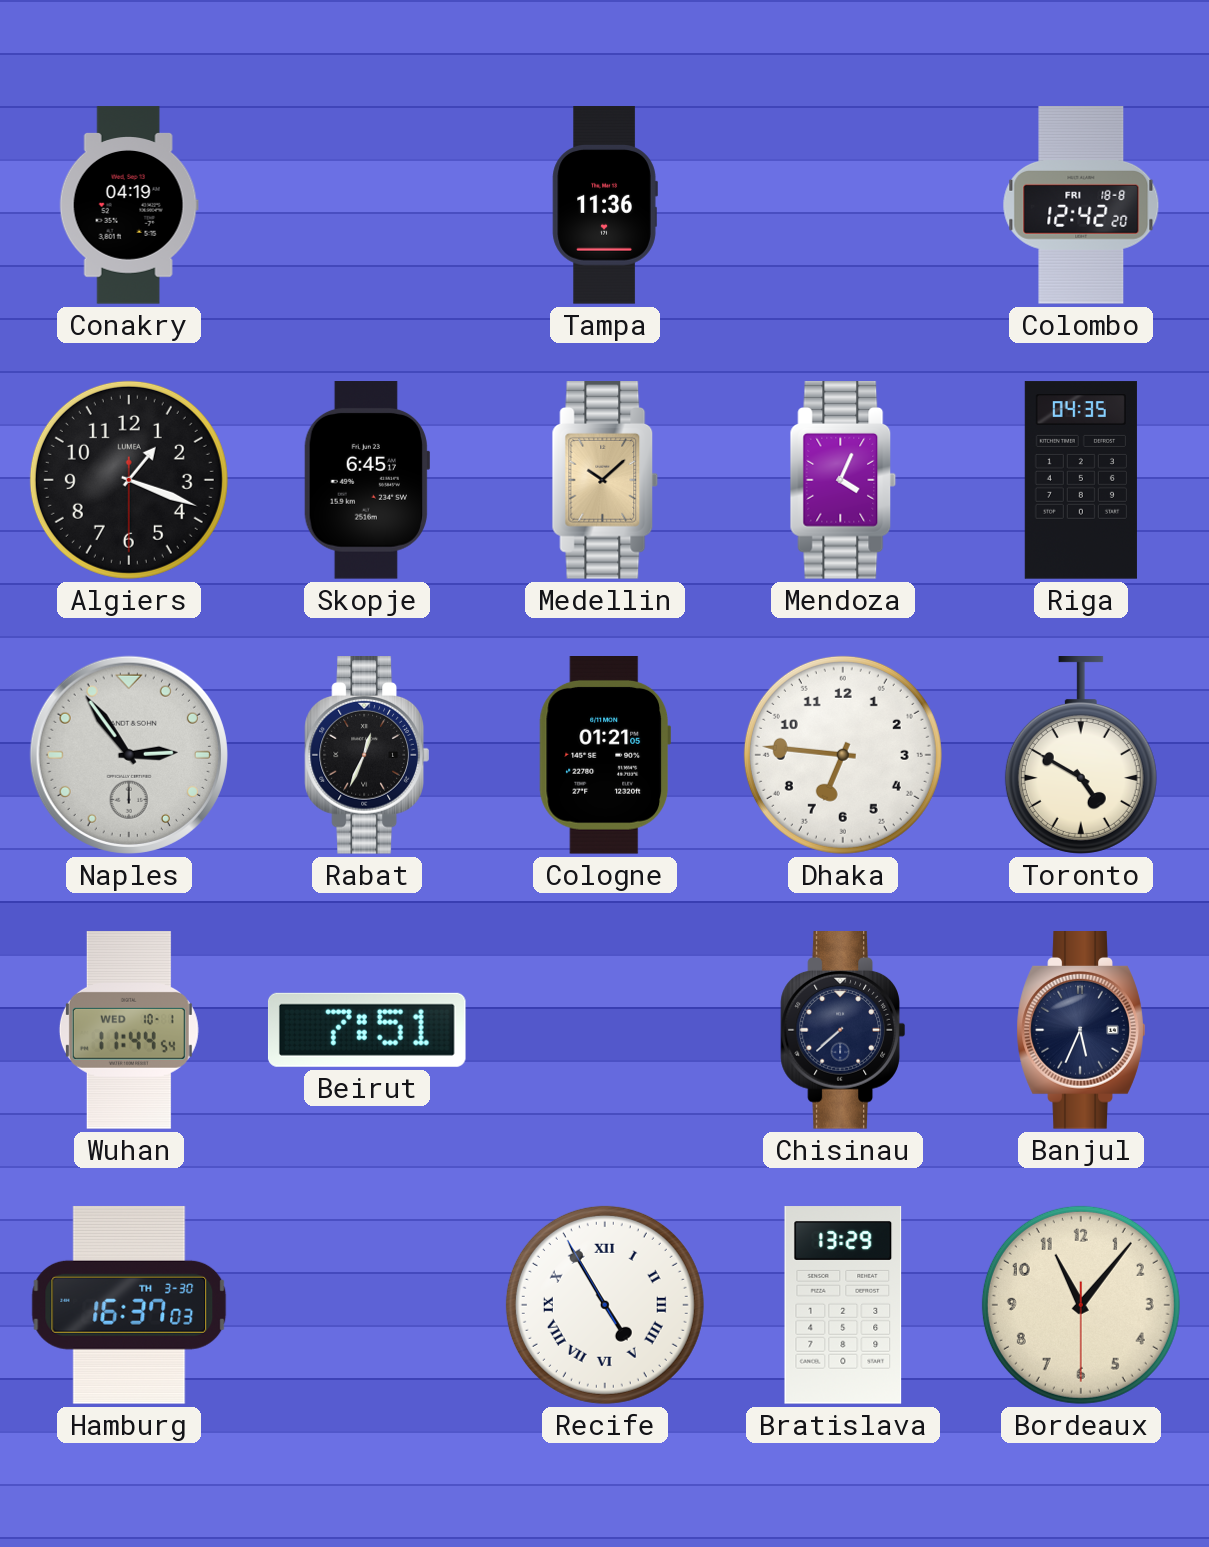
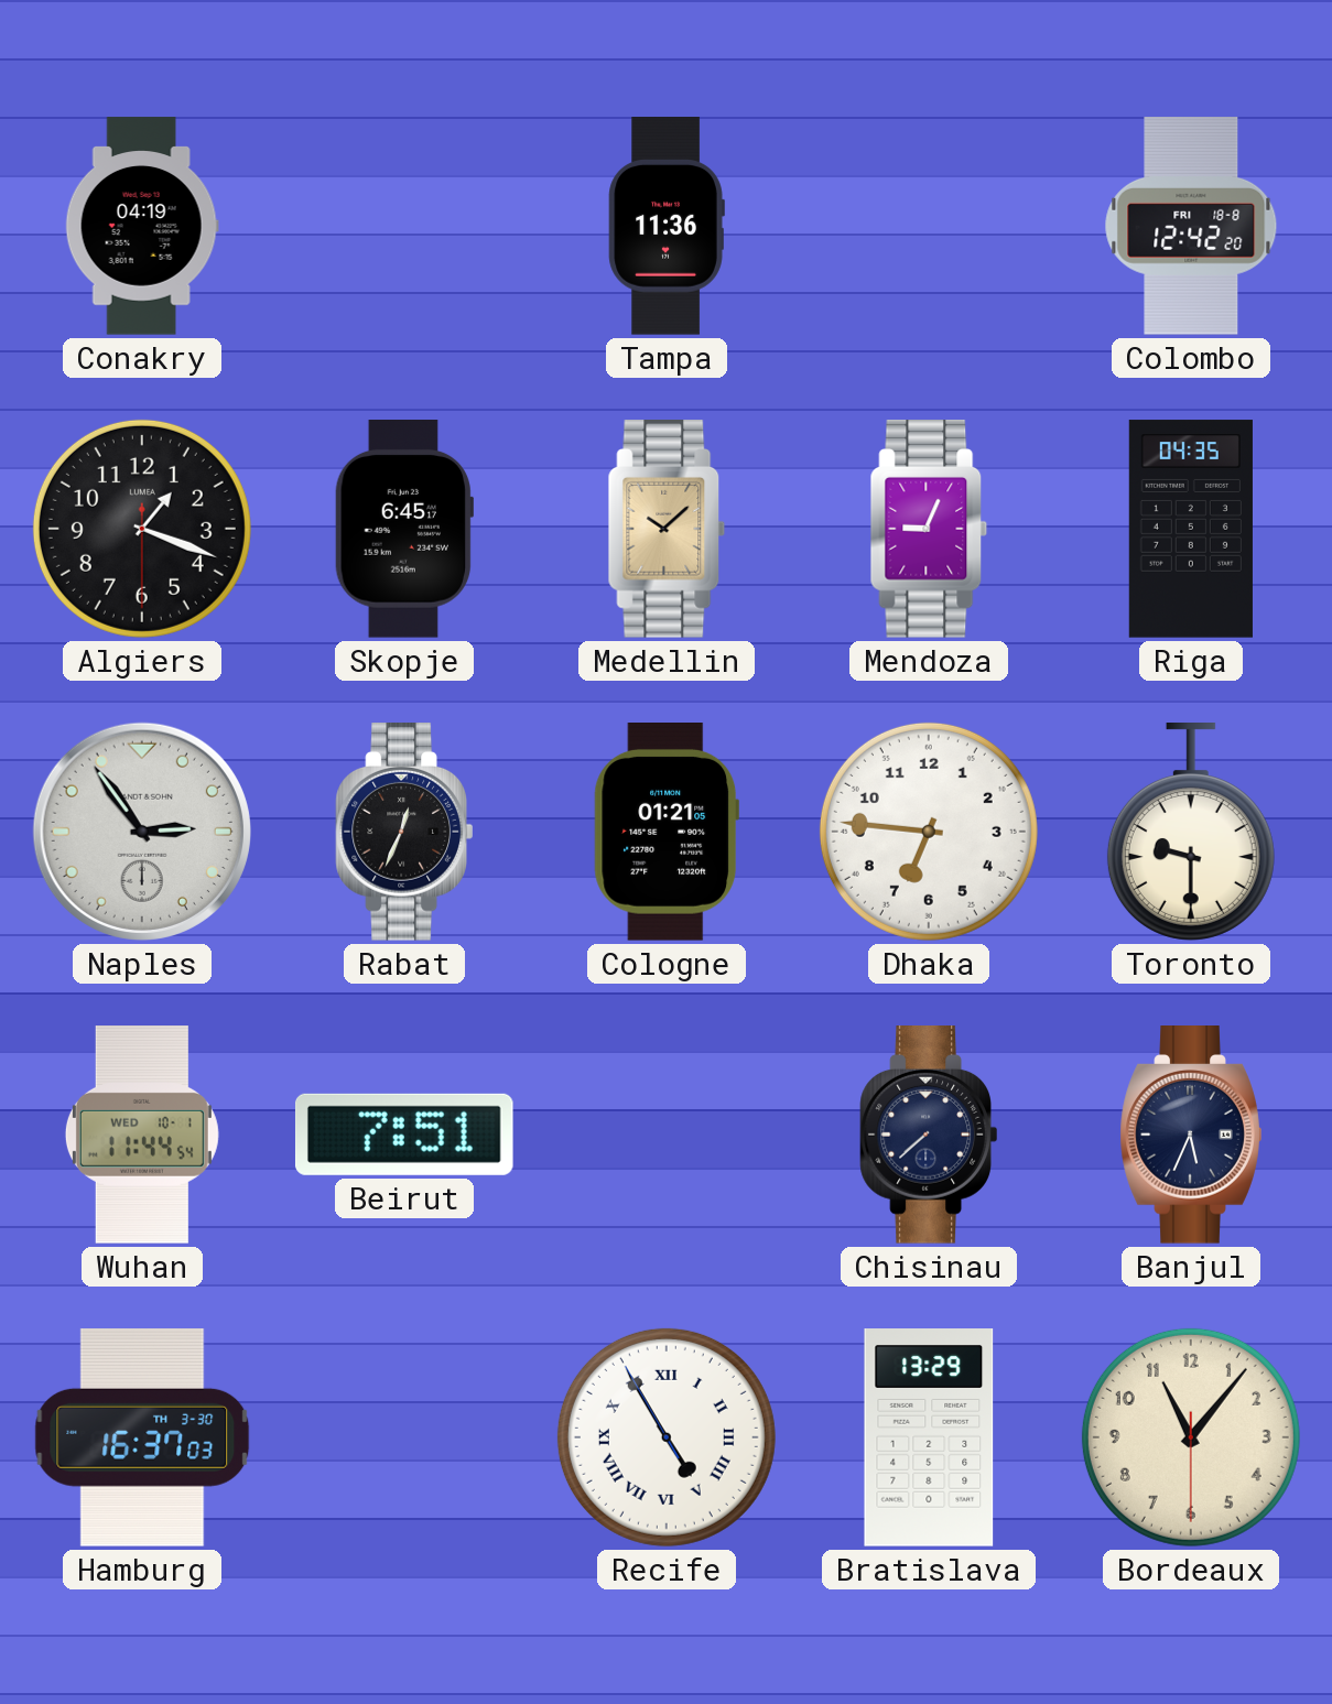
Mendoza: 4:04 -> 9:04
Toronto: 4:50 -> 9:30
